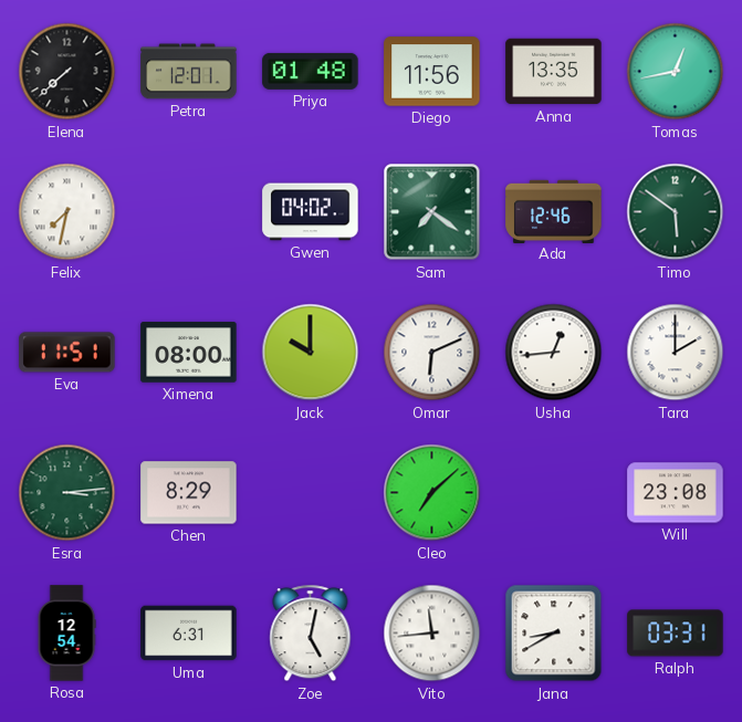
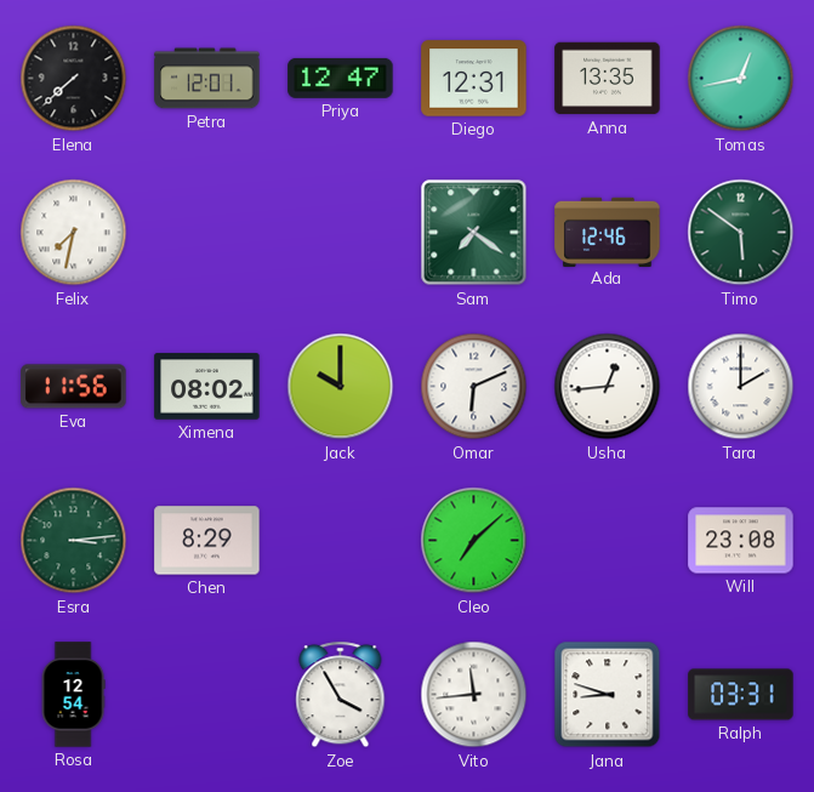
Priya: 01:48 -> 12:47
Diego: 11:56 -> 12:31
Gwen: 04:02 -> none
Eva: 11:51 -> 11:56
Ximena: 08:00 -> 08:02
Uma: 6:31 -> none
Zoe: 5:02 -> 3:55
Jana: 8:40 -> 8:48
